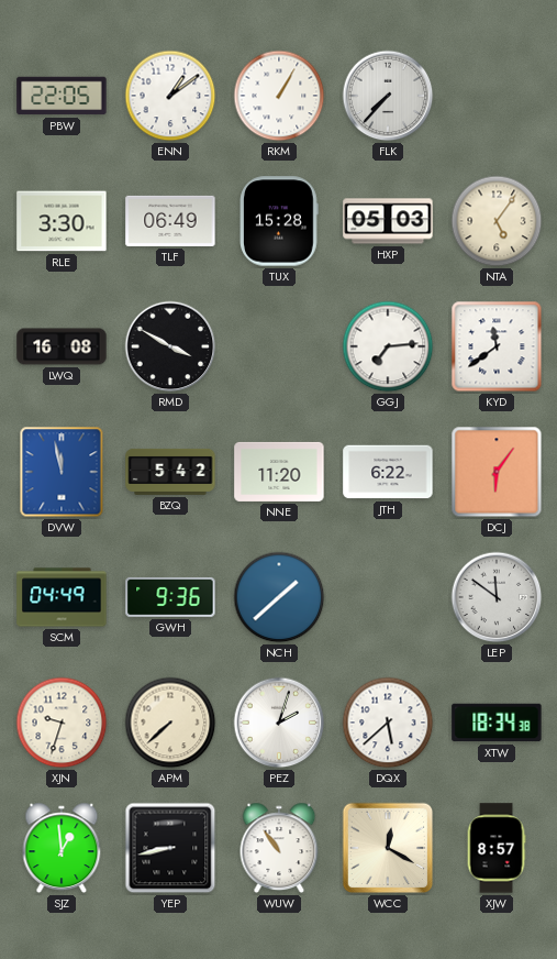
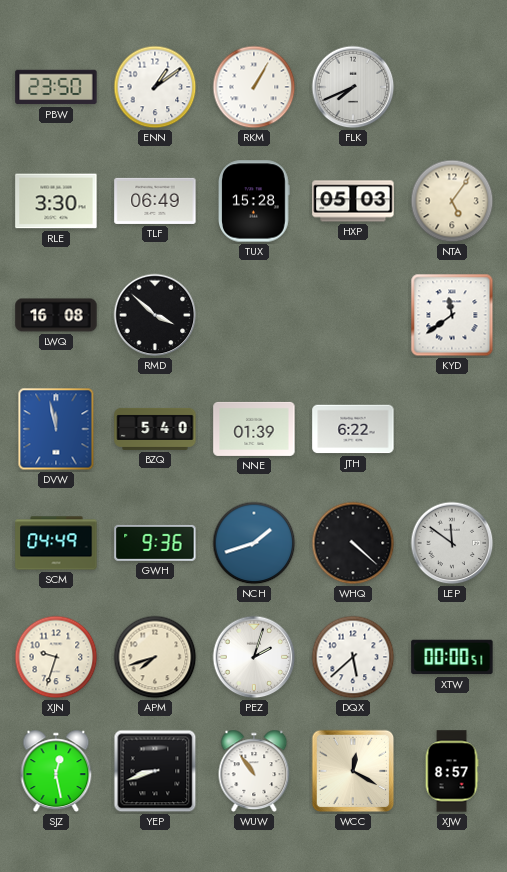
PBW: 22:05 -> 23:50
FLK: 7:37 -> 7:41
RMD: 3:50 -> 3:52
GGJ: 7:14 -> none
BZQ: 5:42 -> 5:40
NNE: 11:20 -> 01:39
DCJ: 6:06 -> none
NCH: 1:38 -> 1:42
WHQ: none -> 4:22
APM: 7:38 -> 7:42
XTW: 18:34 -> 00:00
SJZ: 12:59 -> 12:28
YEP: 8:43 -> 8:42
